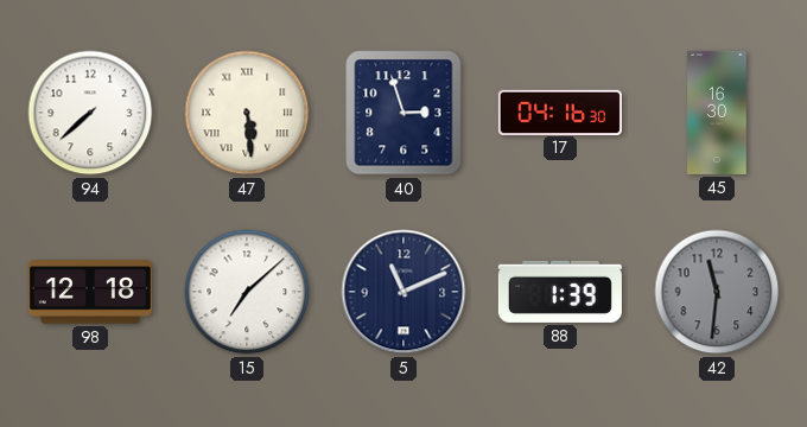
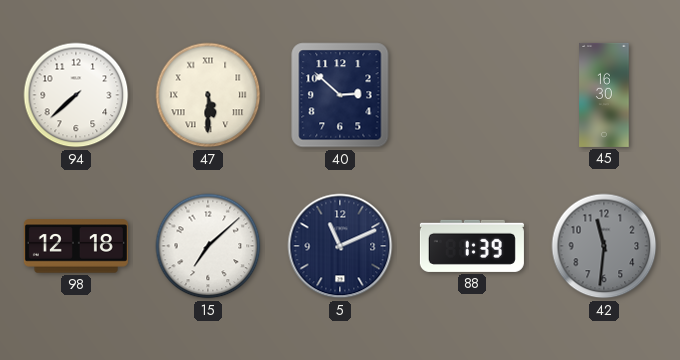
47: 5:29 -> 5:30
40: 2:57 -> 2:52
17: 04:16 -> none
